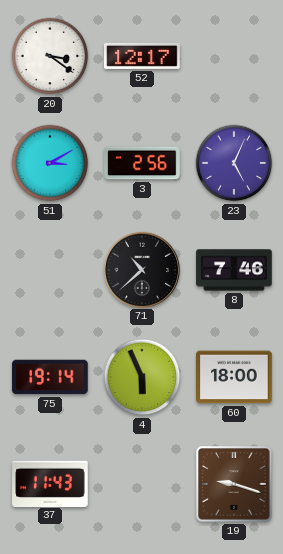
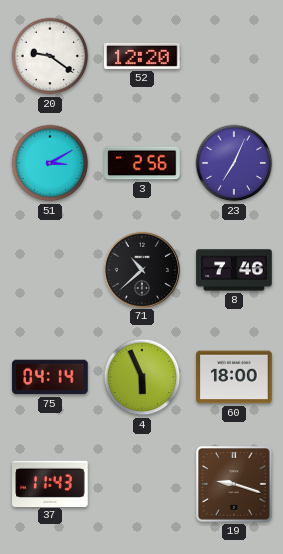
20: 3:21 -> 9:21
52: 12:17 -> 12:20
23: 5:04 -> 7:04
75: 19:14 -> 04:14
